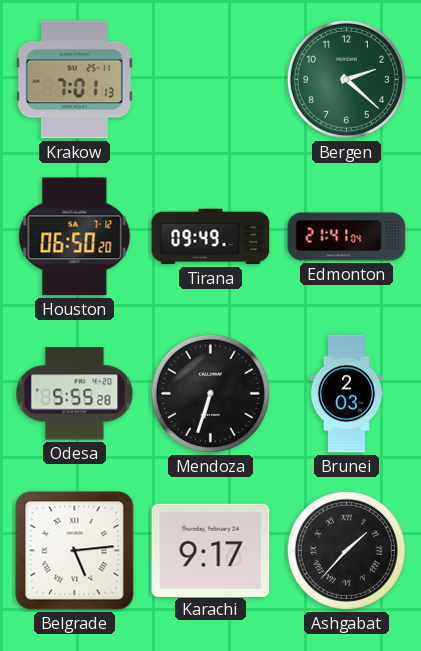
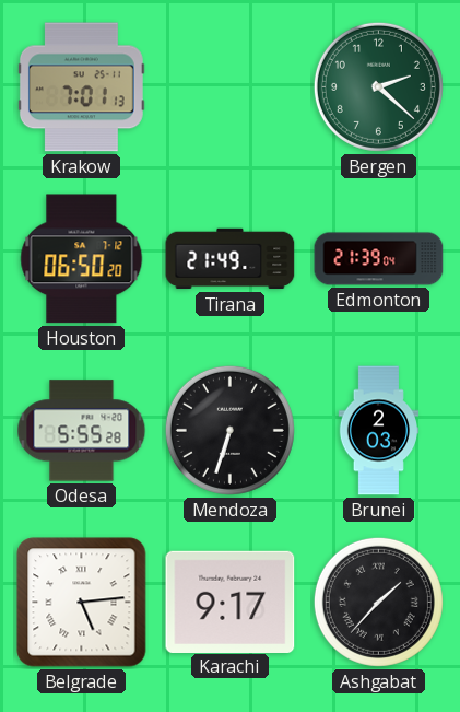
Tirana: 09:49 -> 21:49
Edmonton: 21:41 -> 21:39
